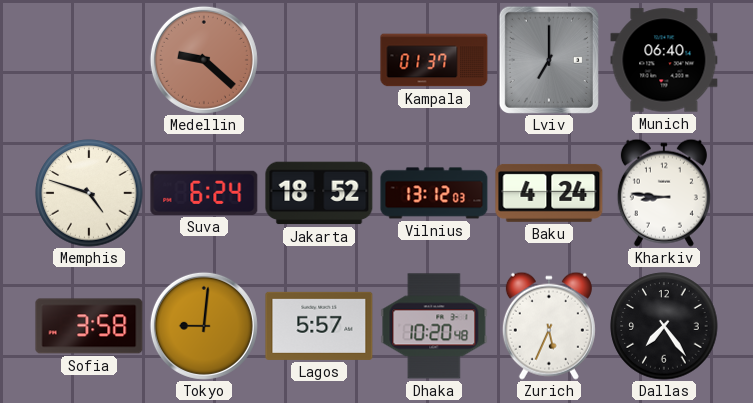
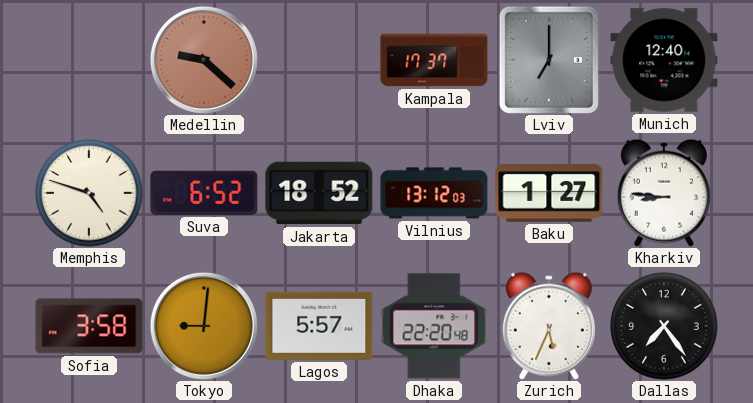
Kampala: 01:37 -> 17:37
Munich: 06:40 -> 12:40
Suva: 6:24 -> 6:52
Baku: 4:24 -> 1:27
Dhaka: 10:20 -> 22:20
